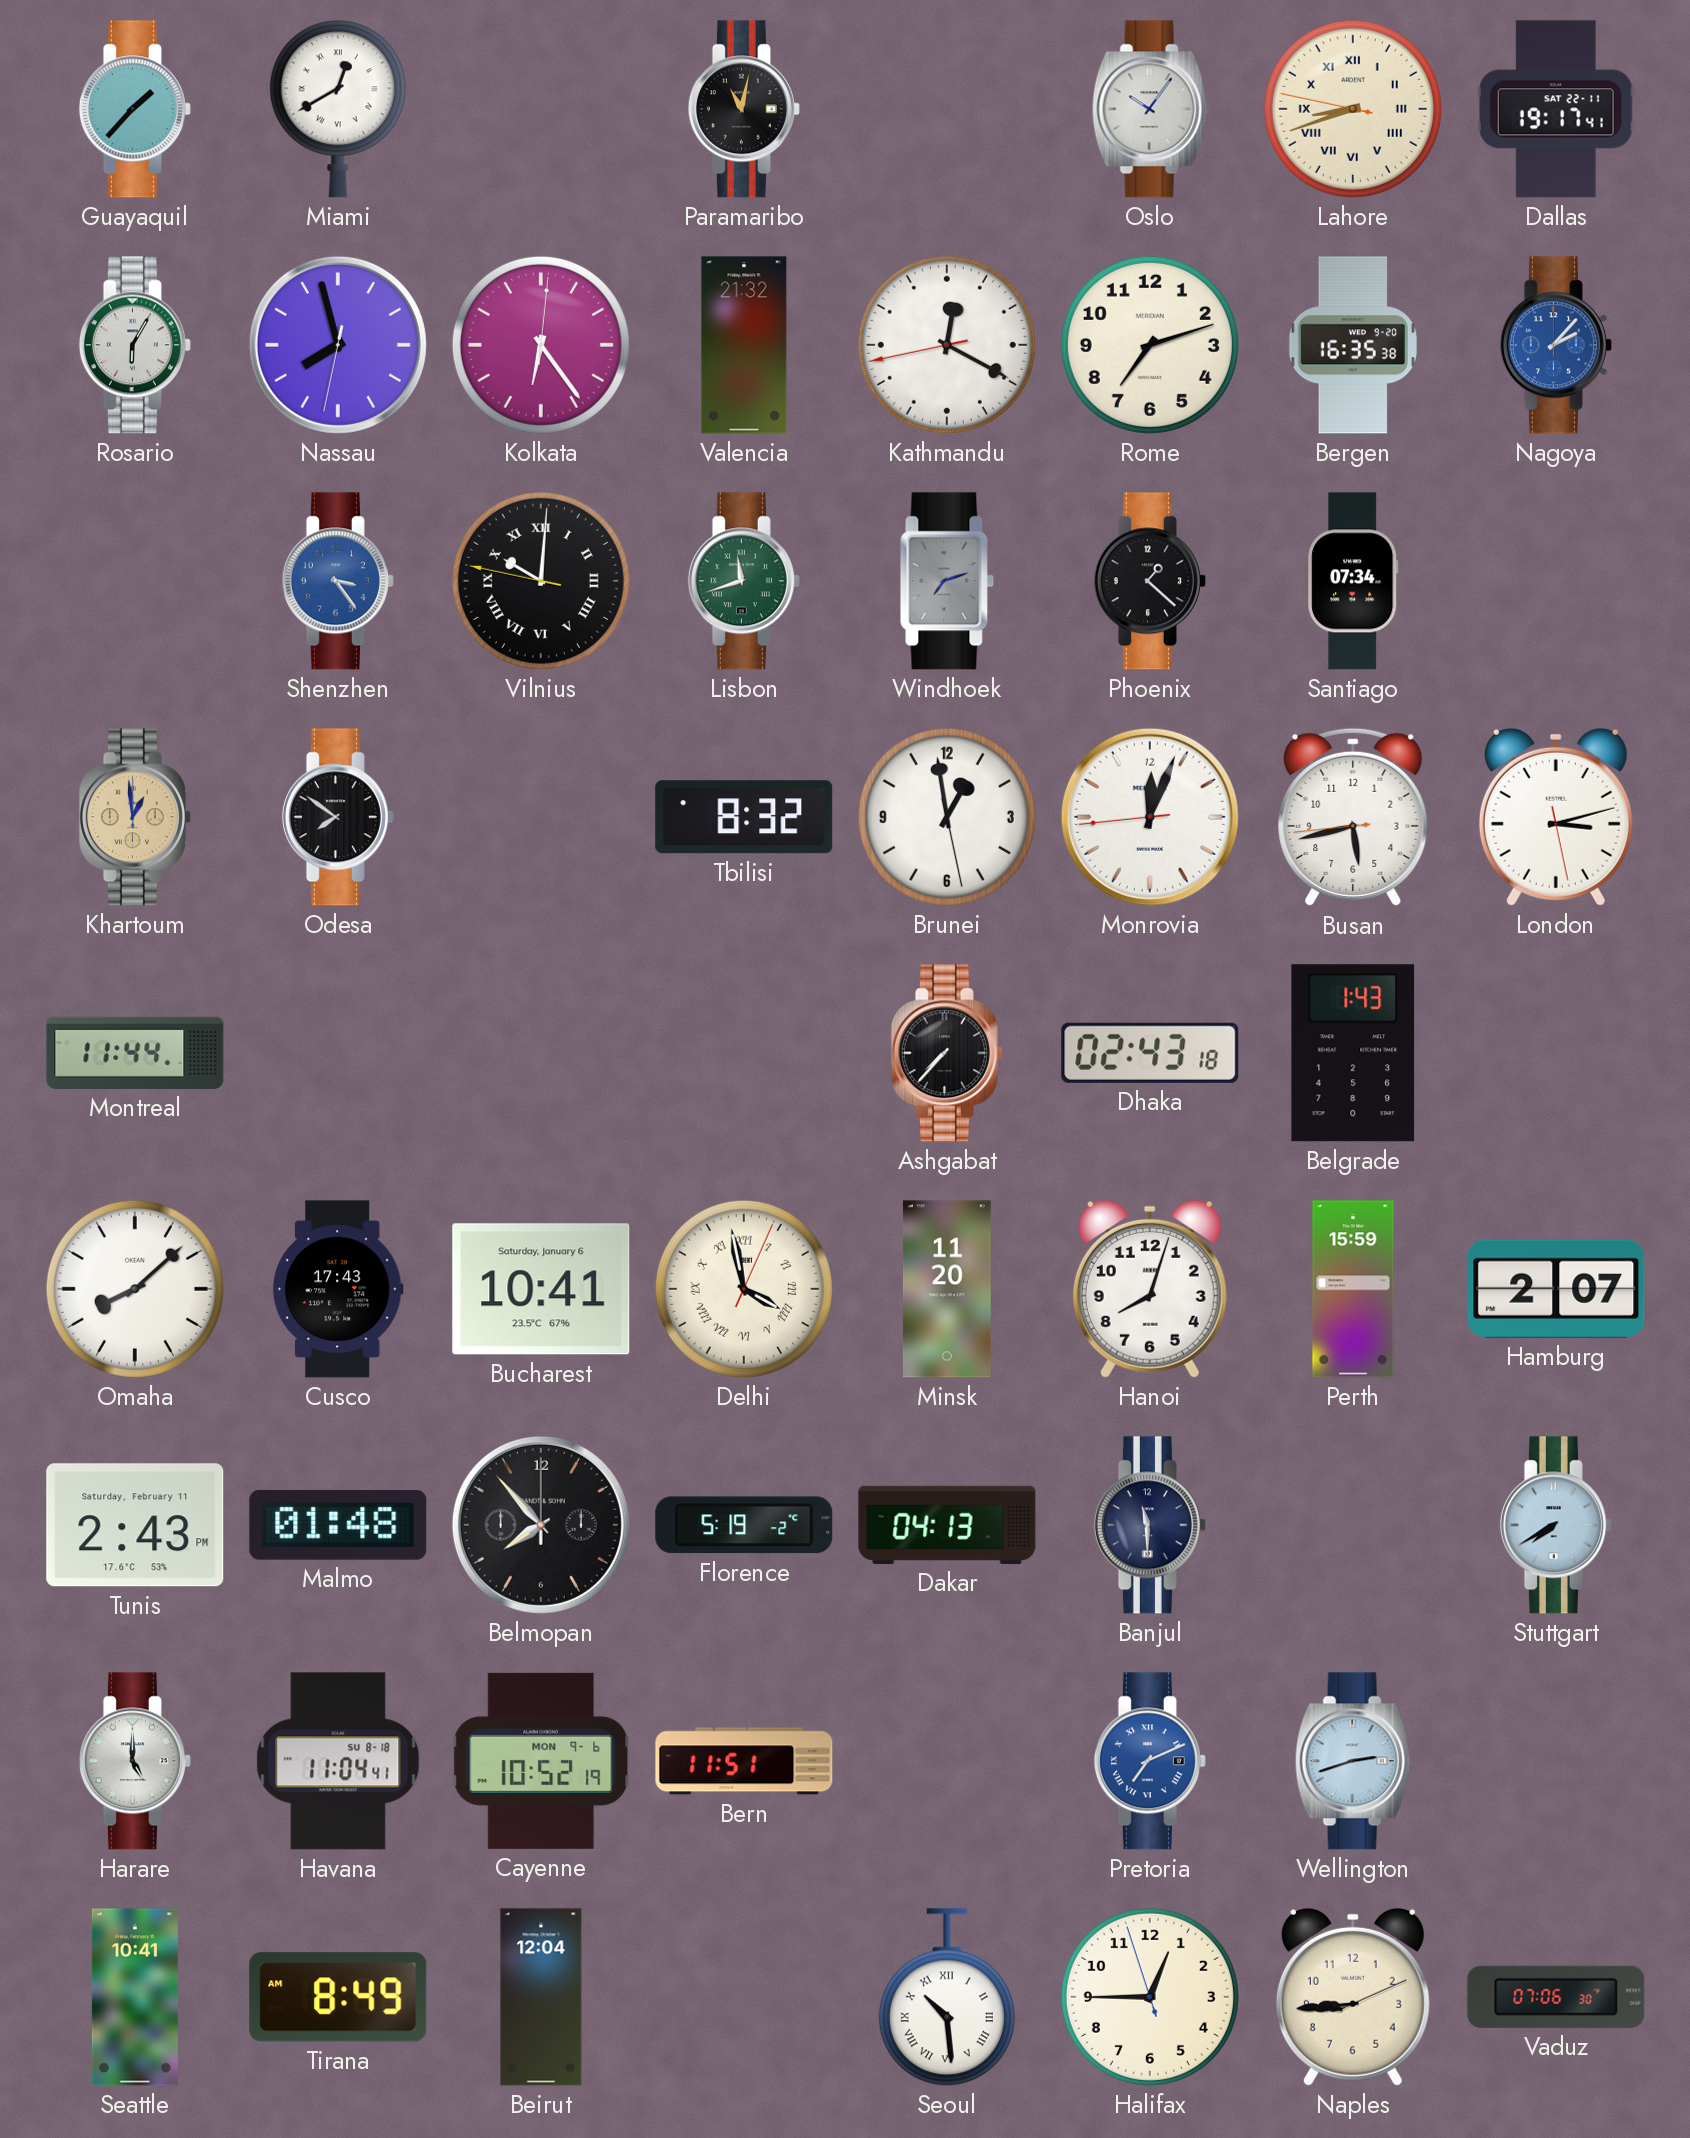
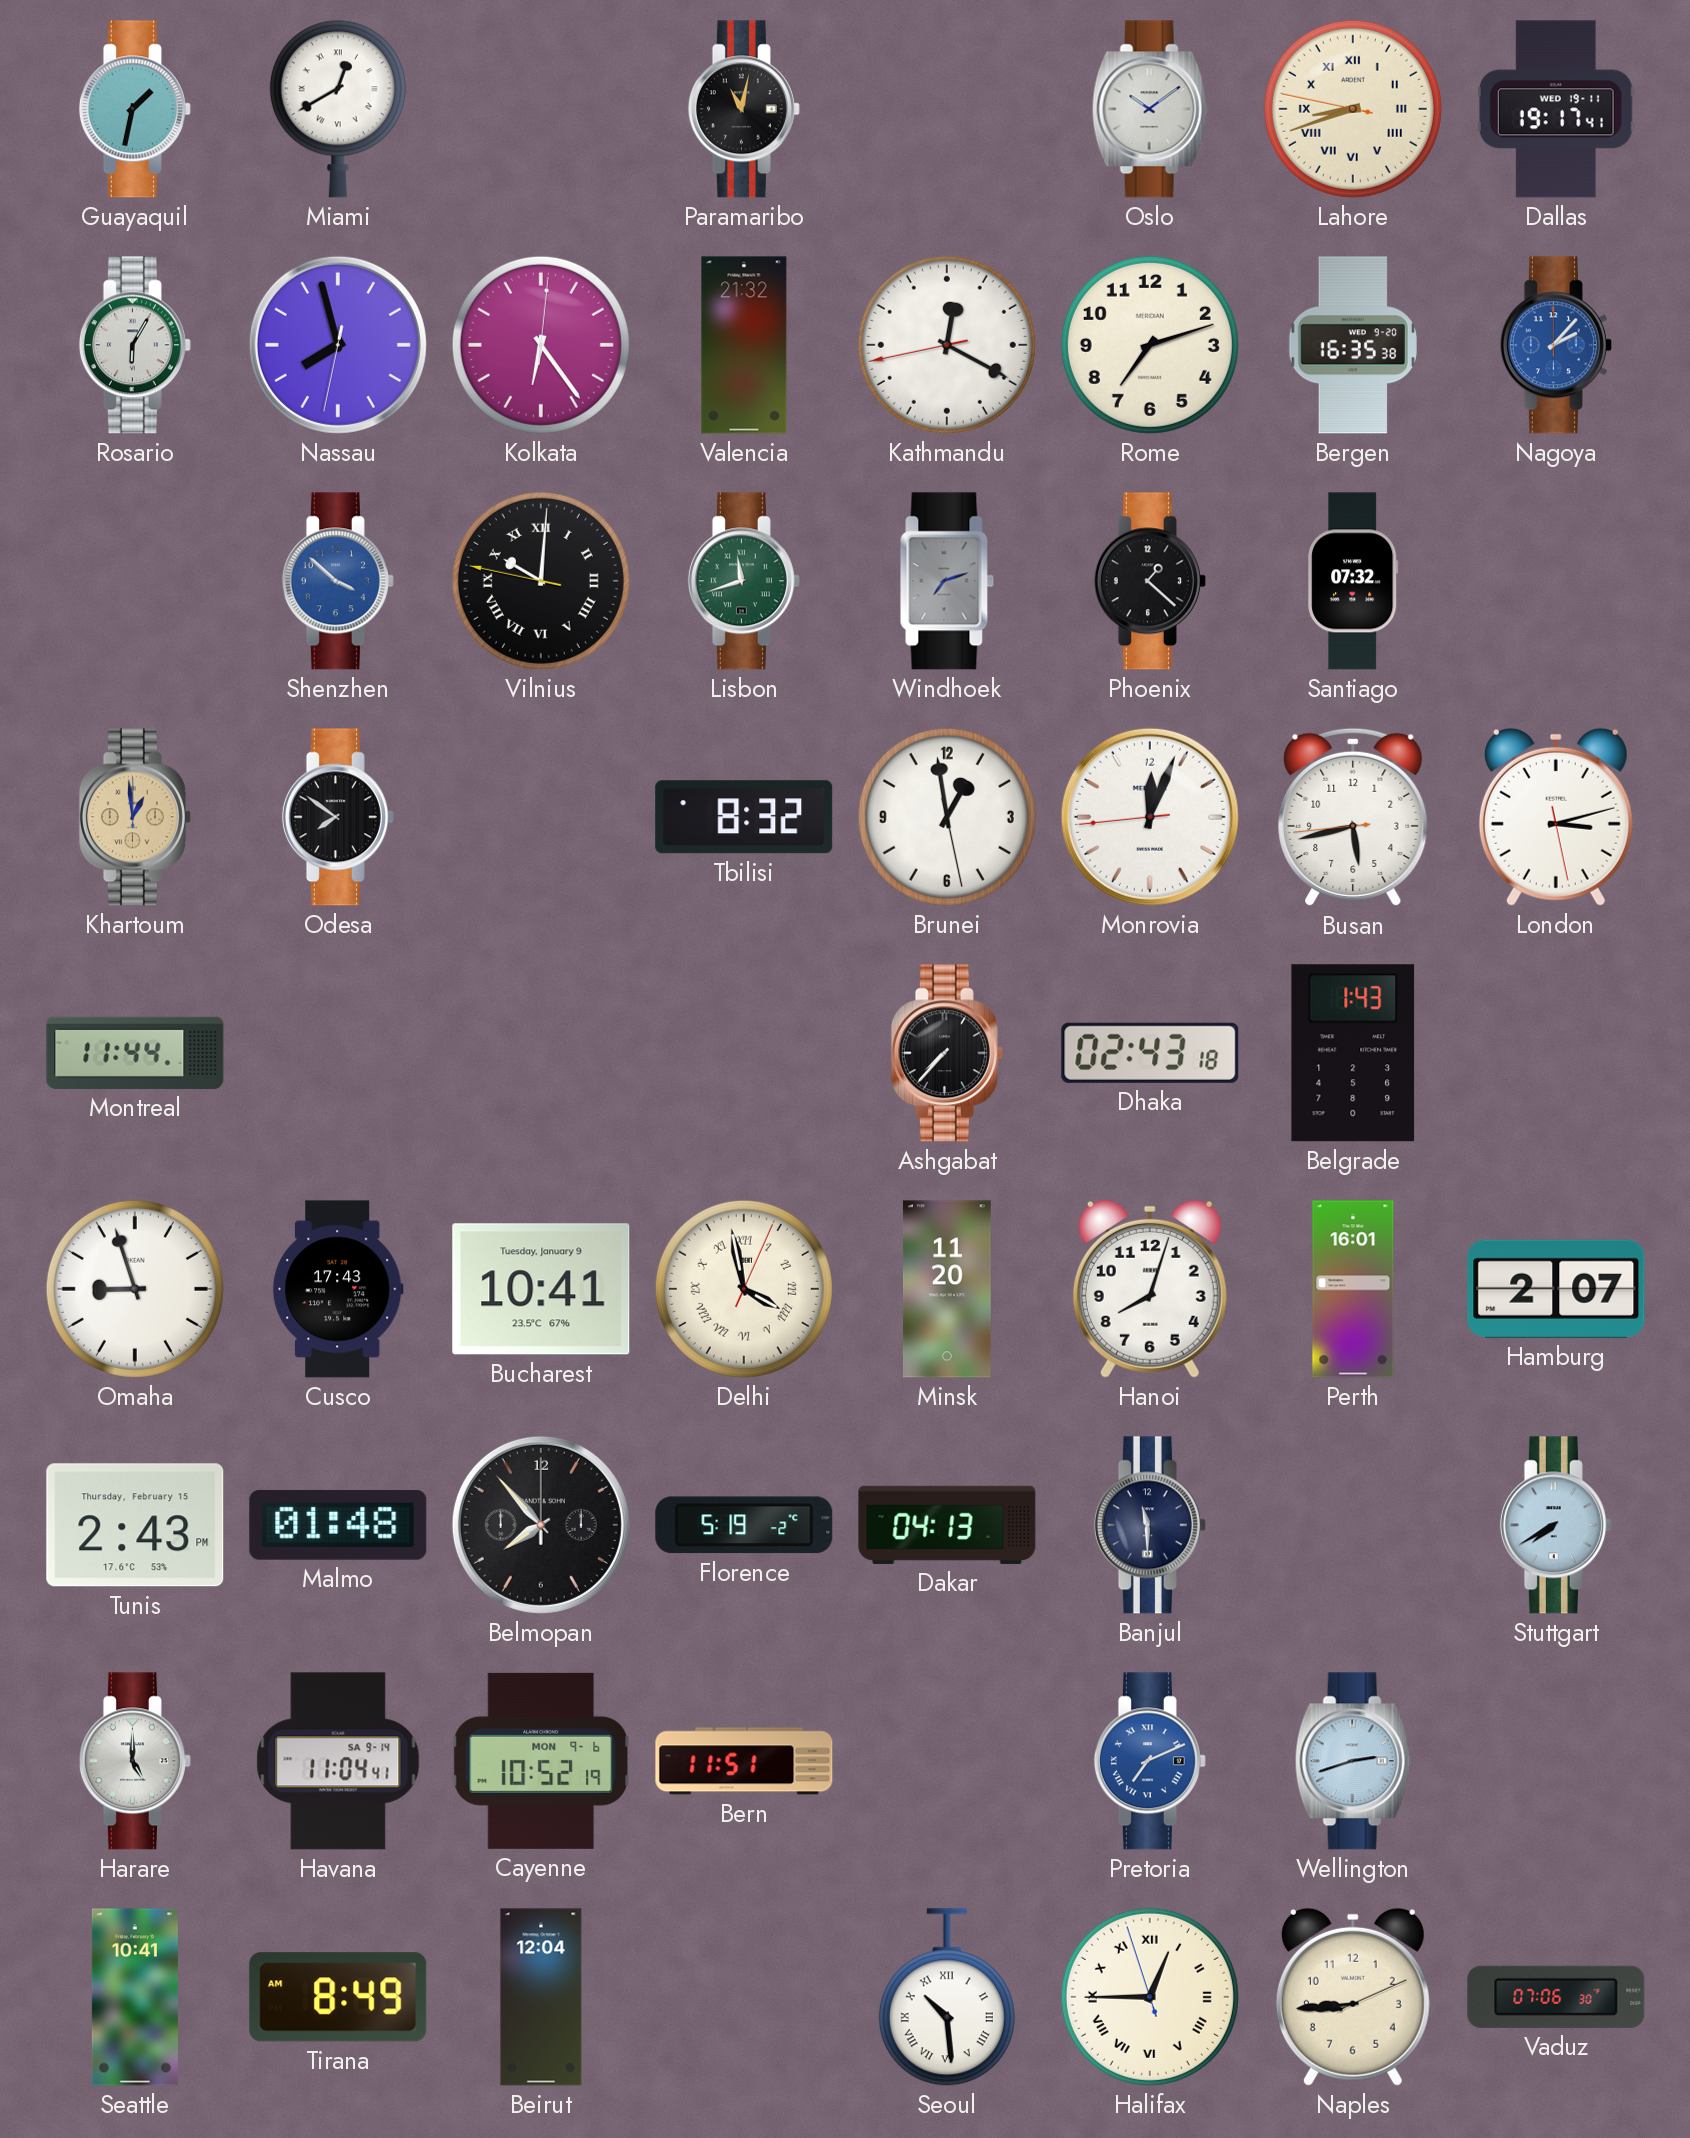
Guayaquil: 1:37 -> 1:32
Oslo: 10:06 -> 10:09
Dallas date: SAT 22-11 -> WED 19-11
Shenzhen: 3:24 -> 3:52
Santiago: 07:34 -> 07:32
Omaha: 8:08 -> 8:57
Bucharest date: Saturday, January 6 -> Tuesday, January 9
Perth: 15:59 -> 16:01
Tunis date: Saturday, February 11 -> Thursday, February 15
Havana date: SU 8-18 -> SA 9-14
Halifax numerals: Arabic -> Roman
